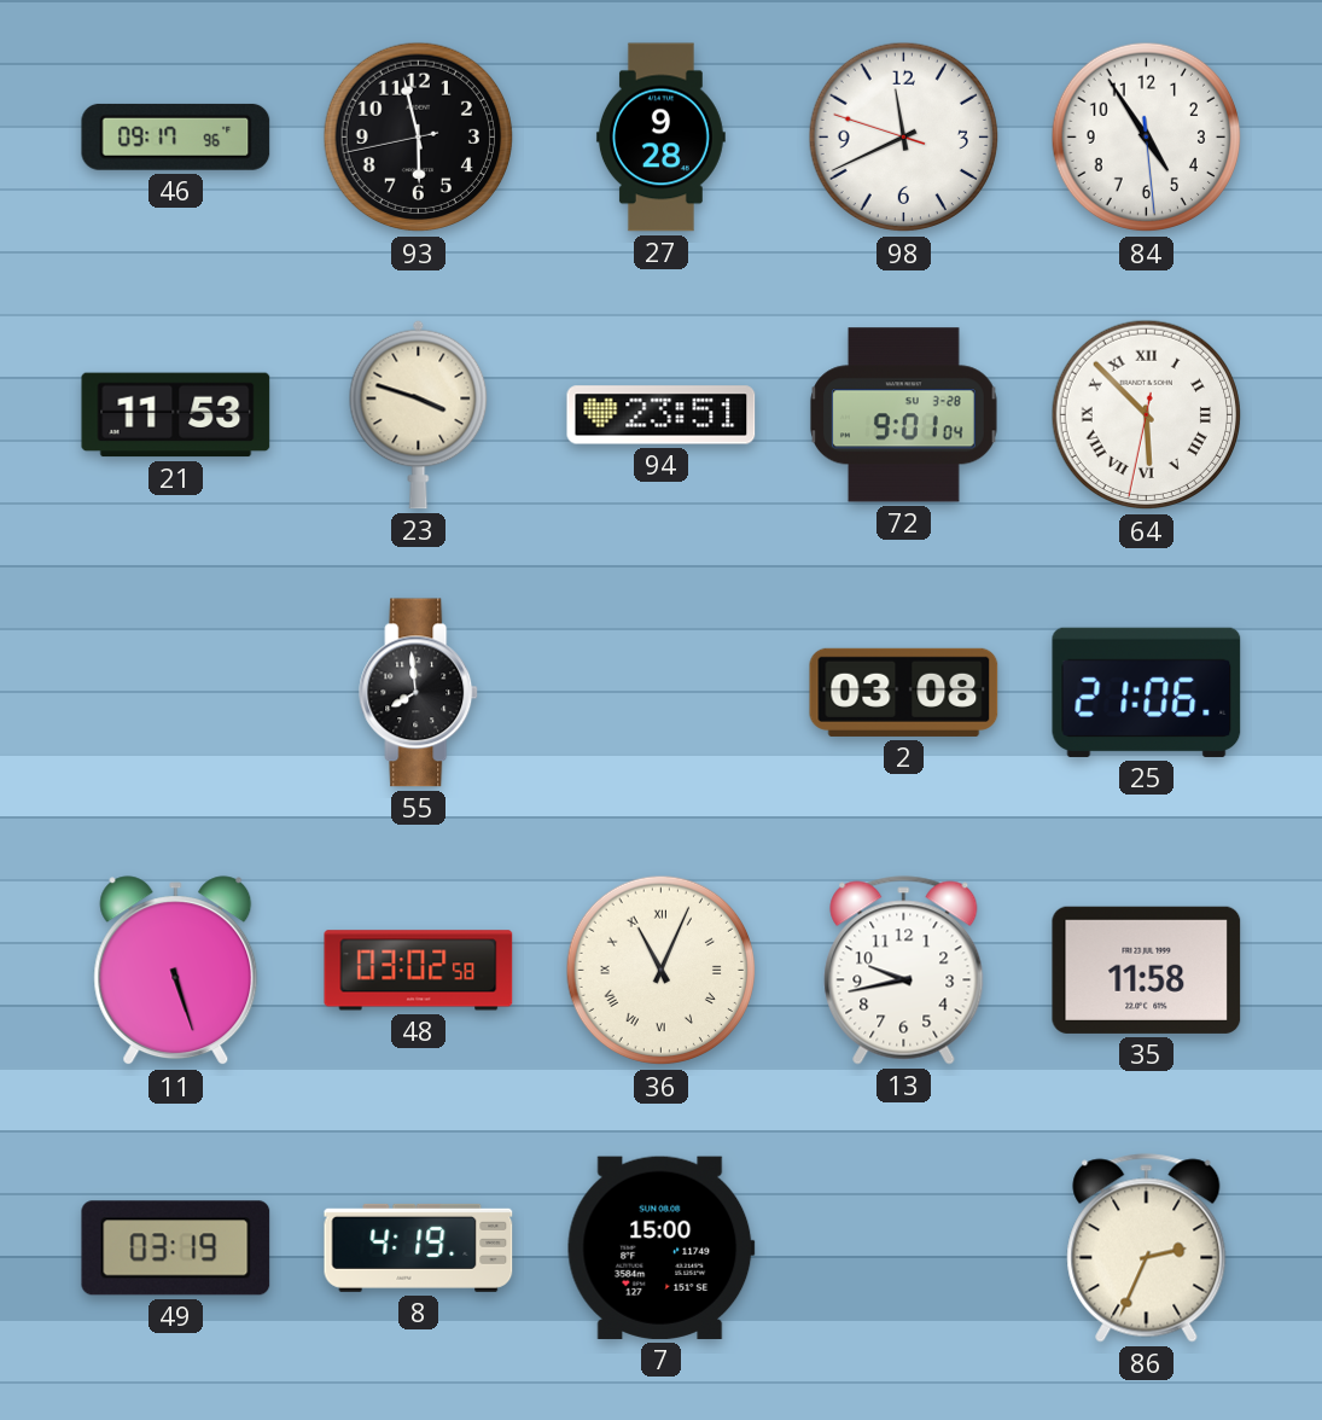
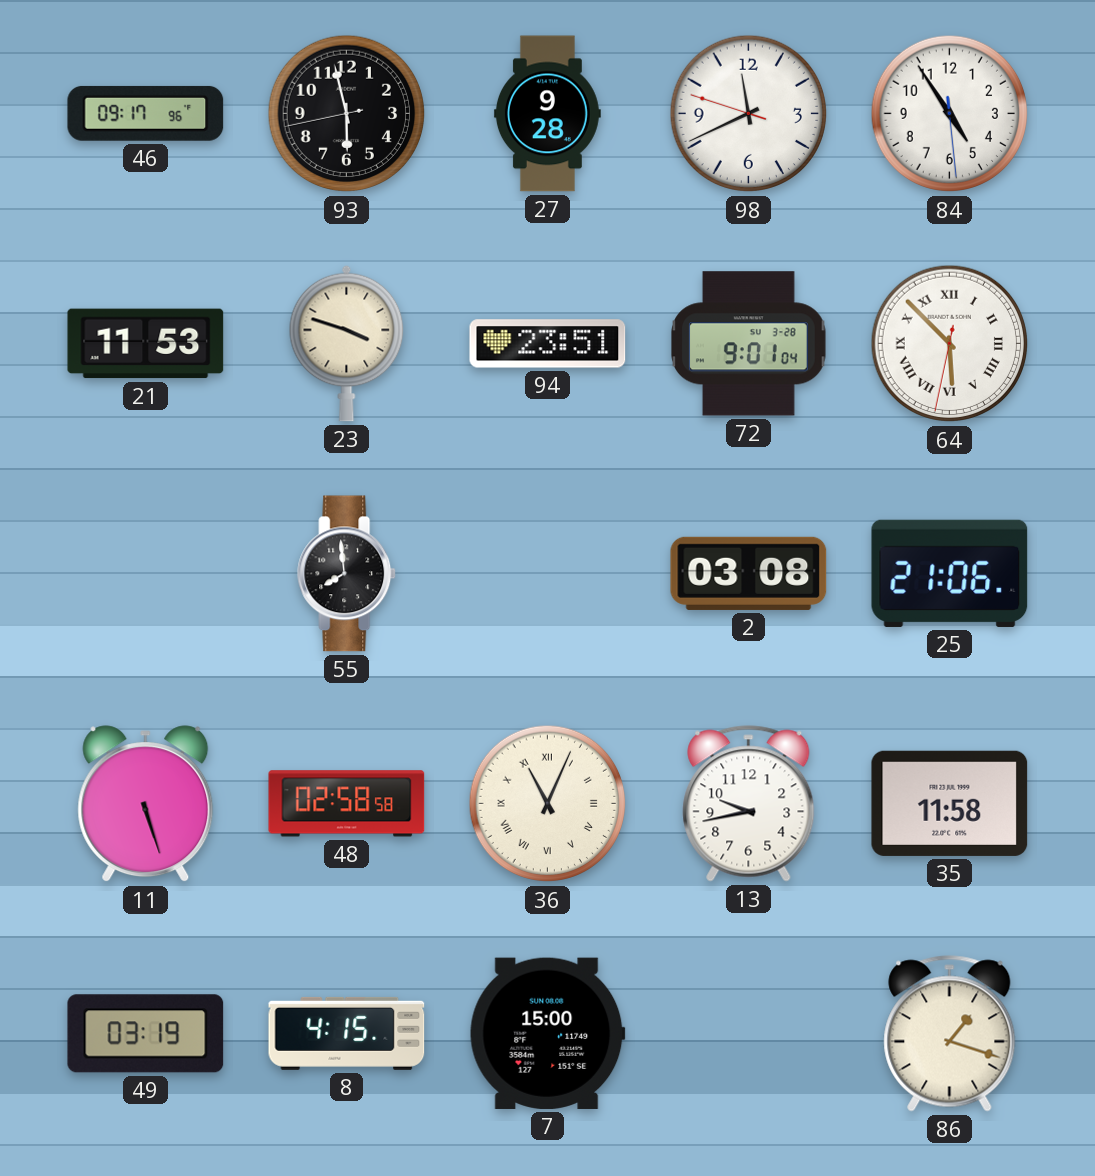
48: 03:02 -> 02:58
8: 4:19 -> 4:15
86: 2:34 -> 1:18
